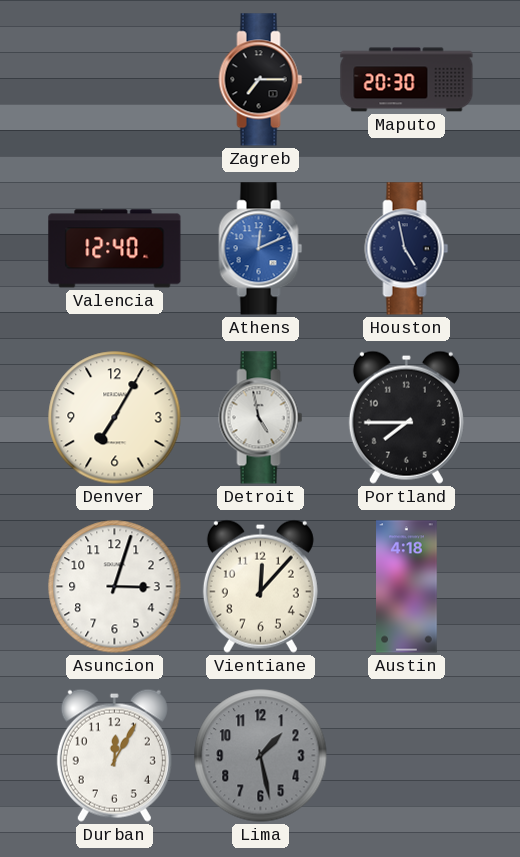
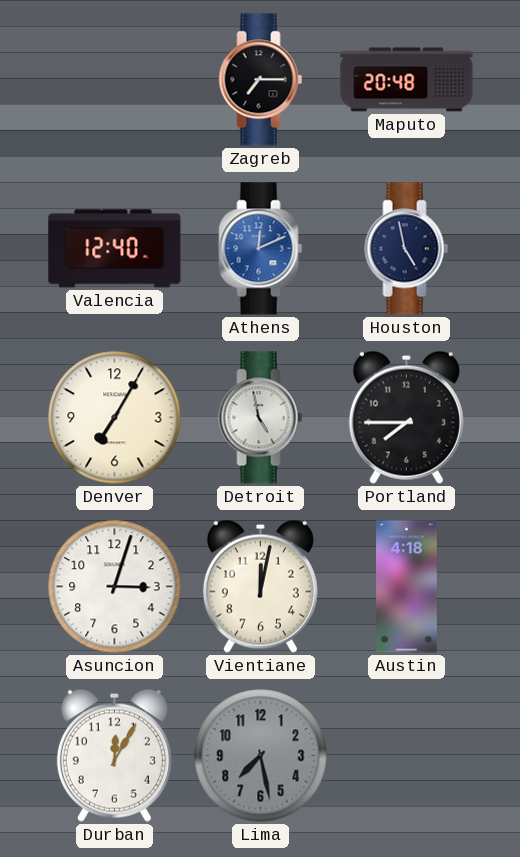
Maputo: 20:30 -> 20:48
Vientiane: 12:07 -> 12:02
Lima: 1:28 -> 7:28
